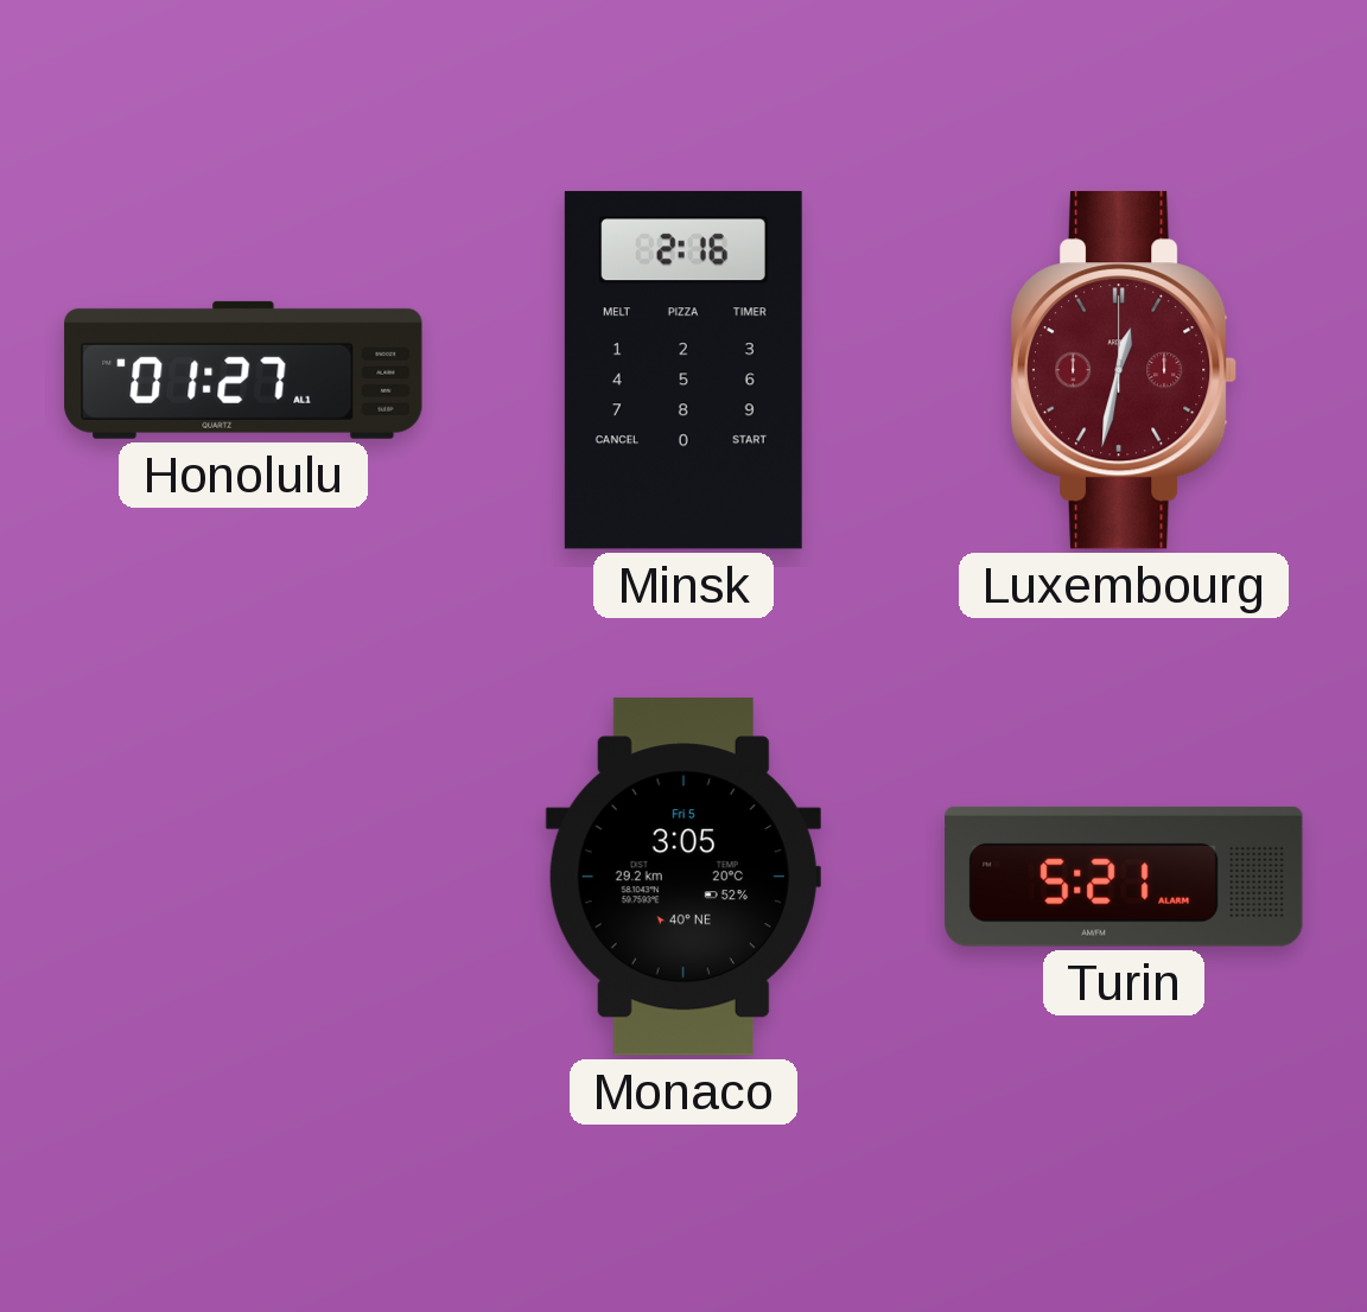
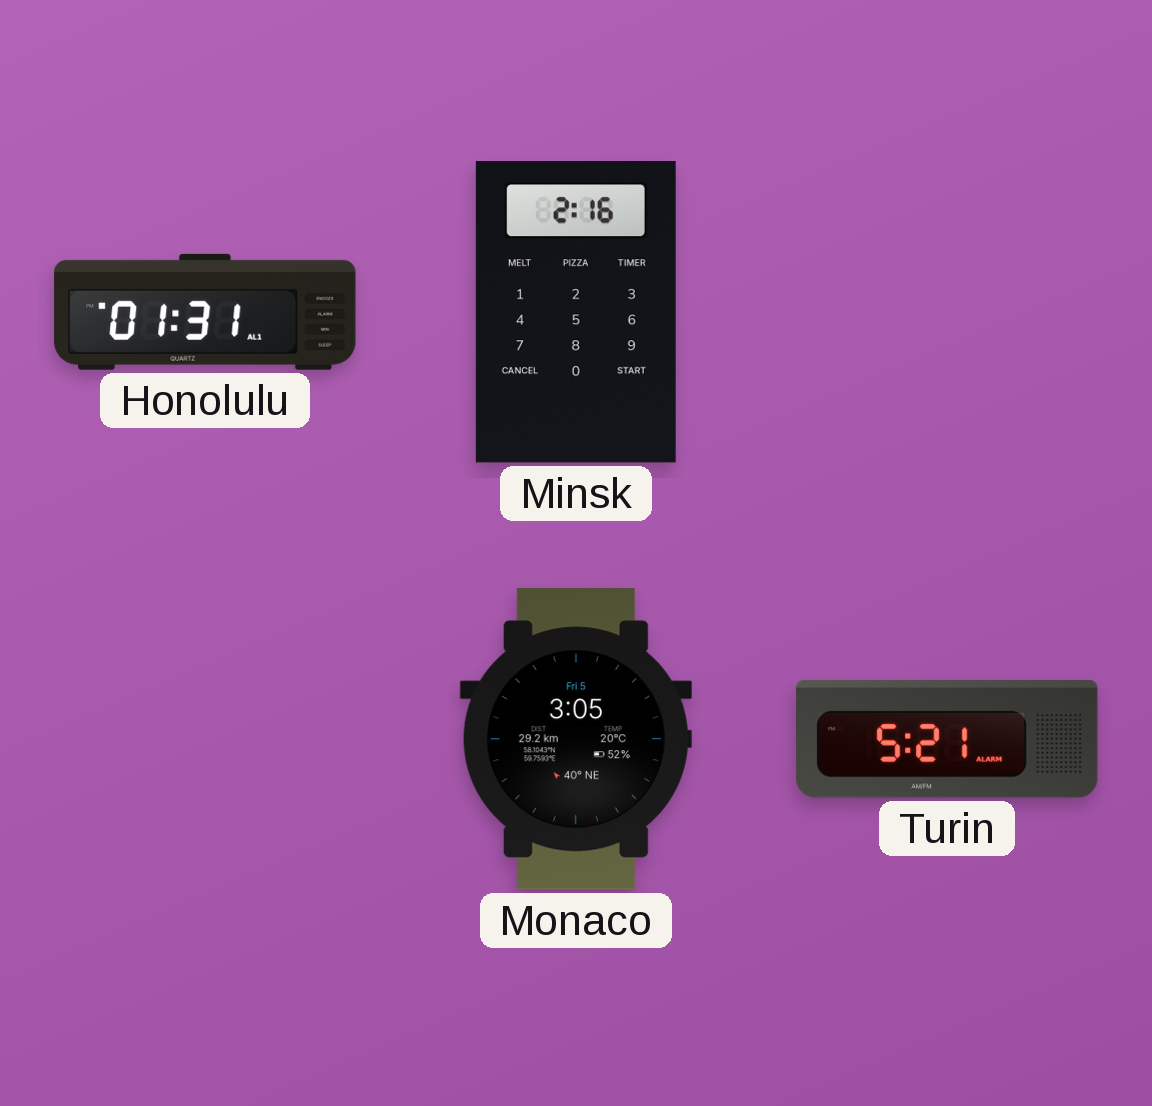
Honolulu: 01:27 -> 01:31
Luxembourg: 12:32 -> none
